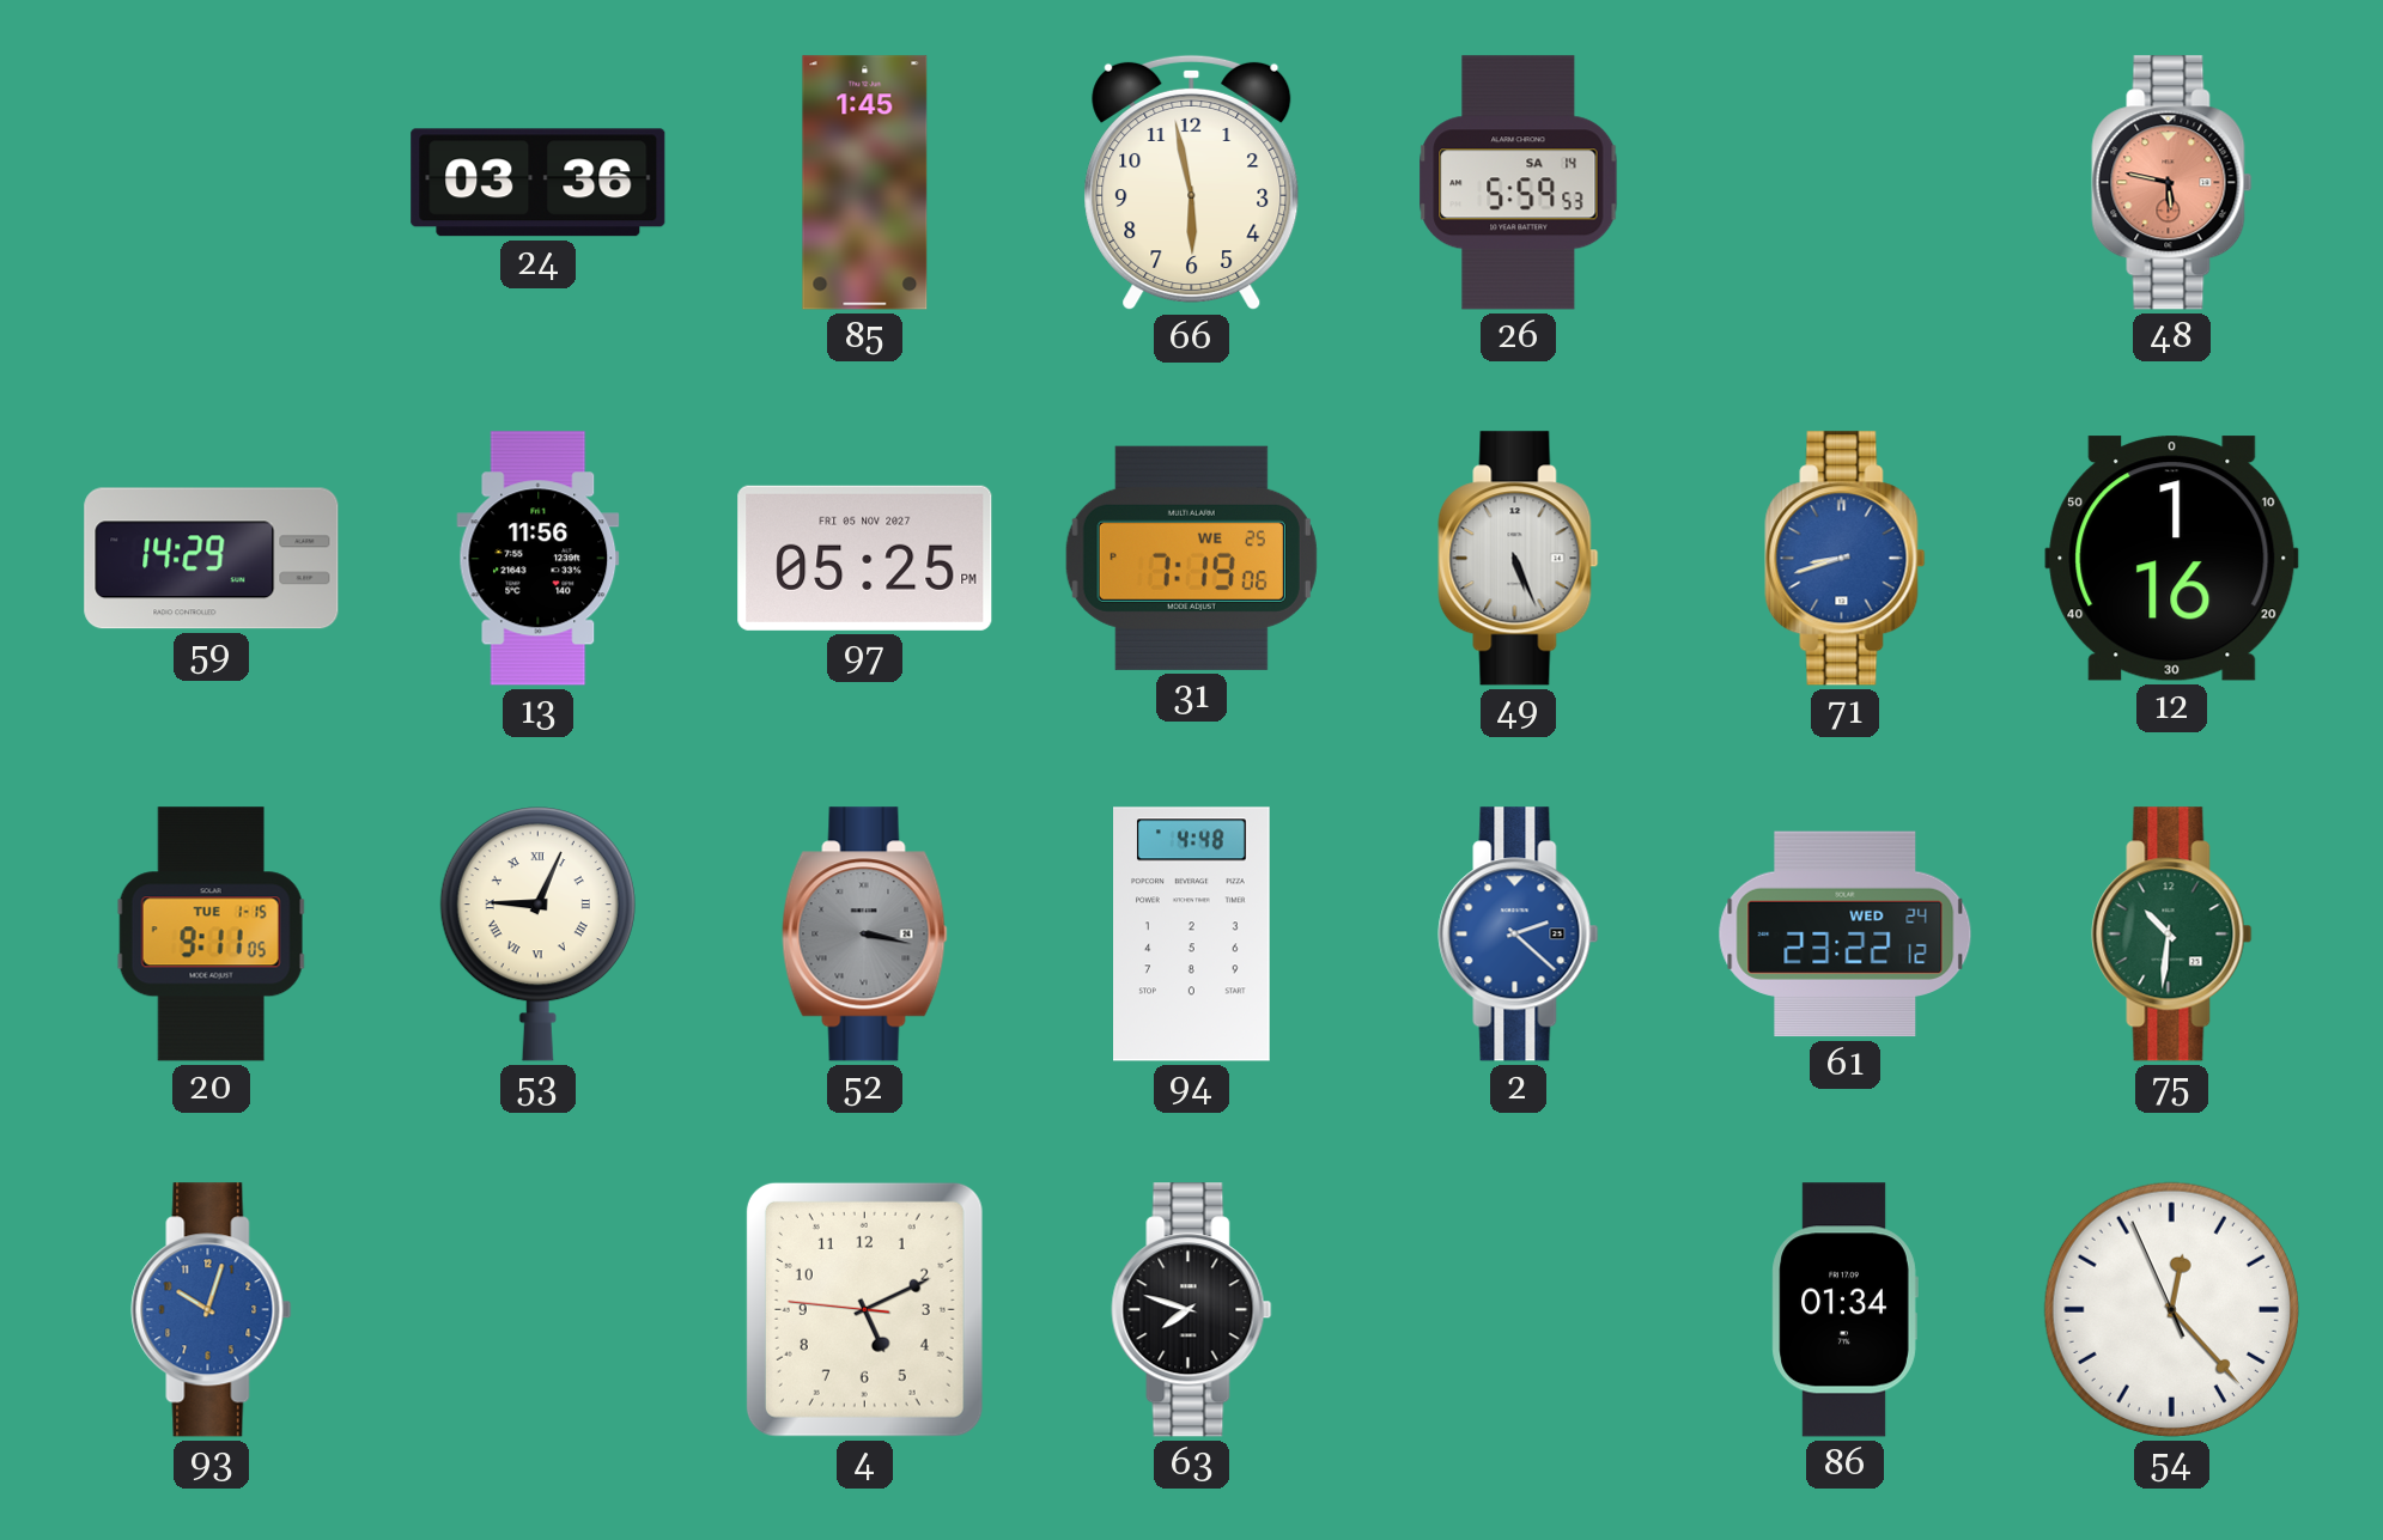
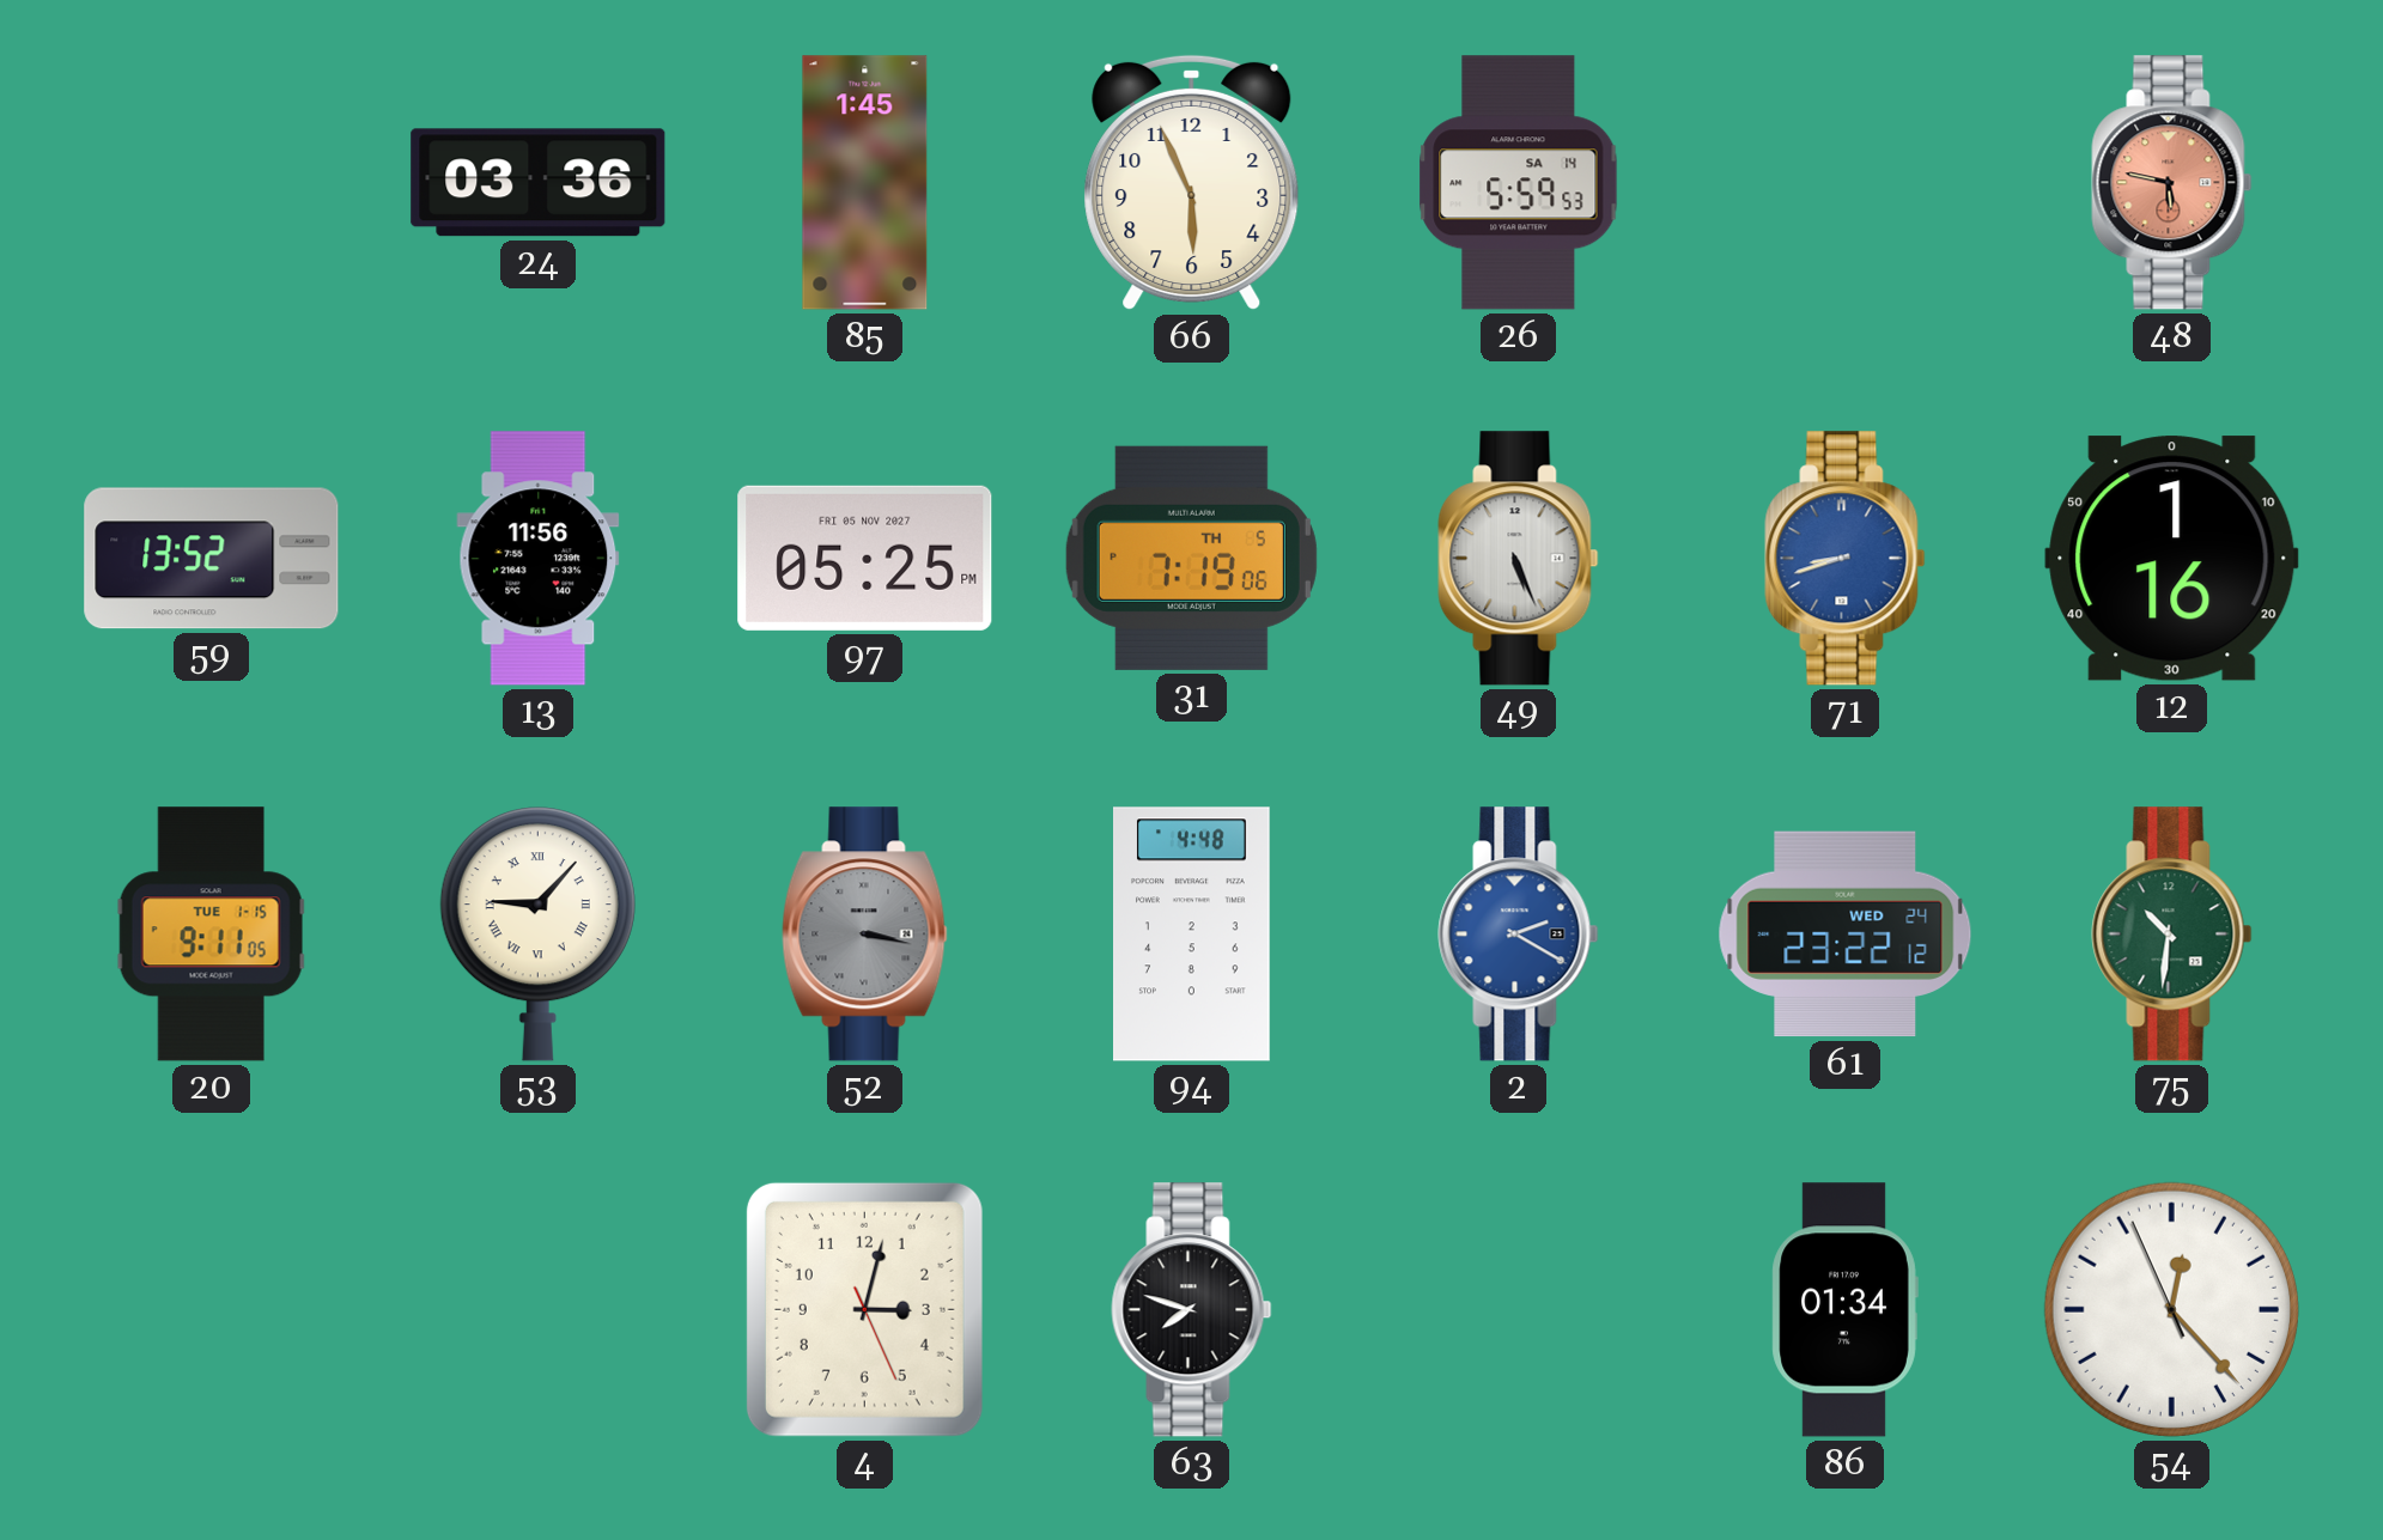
66: 5:58 -> 5:56
59: 14:29 -> 13:52
31 date: WE 25 -> TH 5
53: 9:04 -> 9:07
2: 2:22 -> 2:20
93: 10:03 -> none
4: 5:10 -> 3:02
